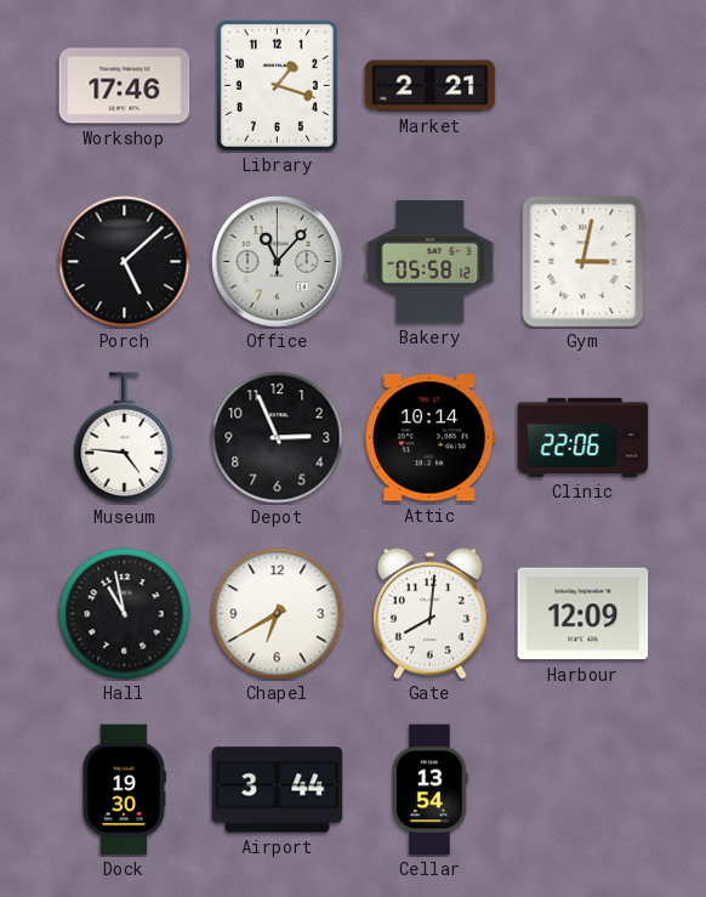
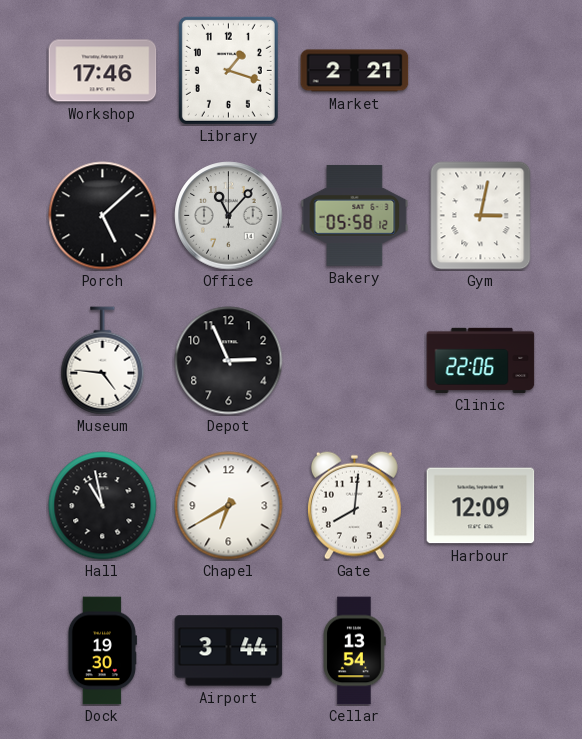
Attic: 10:14 -> none
